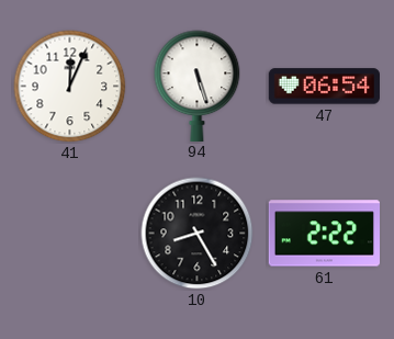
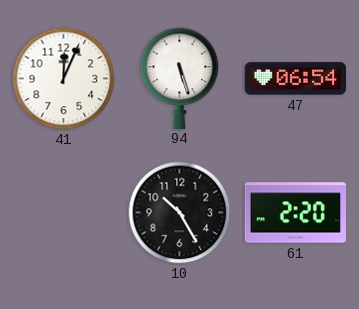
10: 8:25 -> 10:25
61: 2:22 -> 2:20
